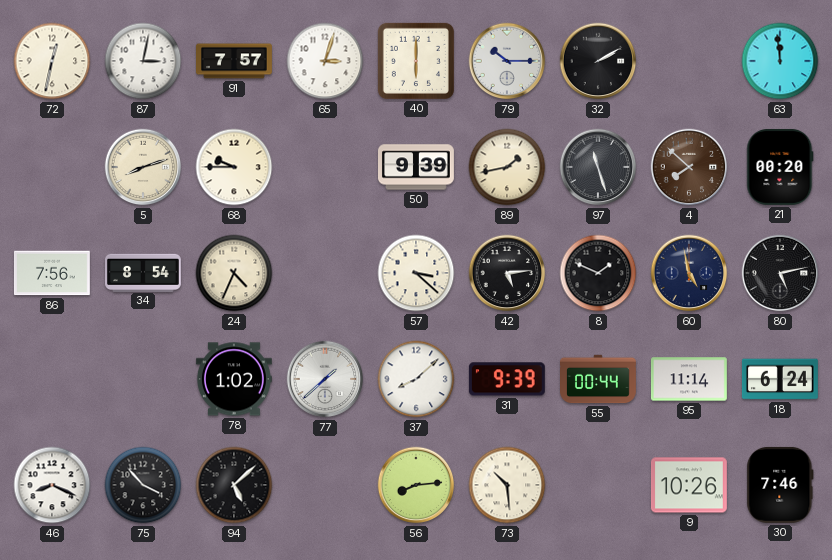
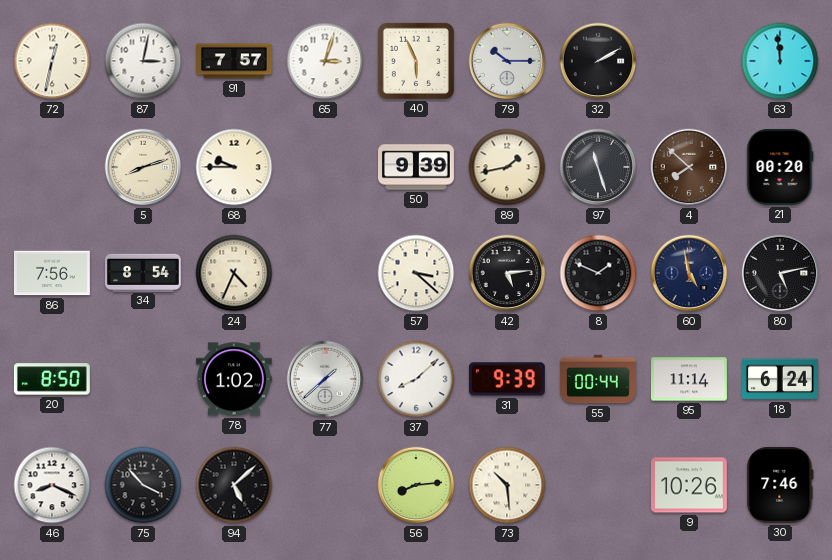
40: 6:00 -> 5:56
20: none -> 8:50
